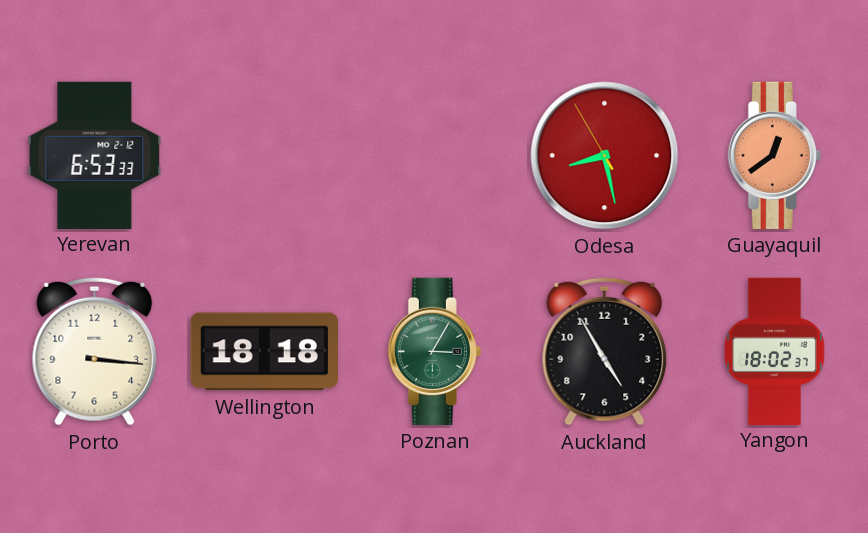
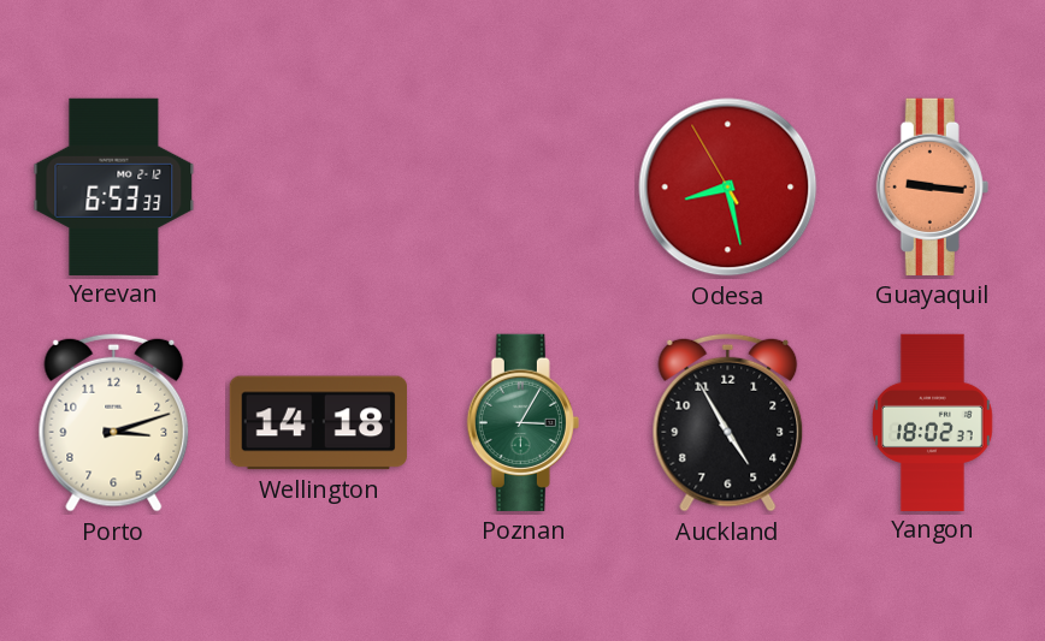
Guayaquil: 12:39 -> 9:16
Porto: 3:16 -> 3:12
Wellington: 18:18 -> 14:18
